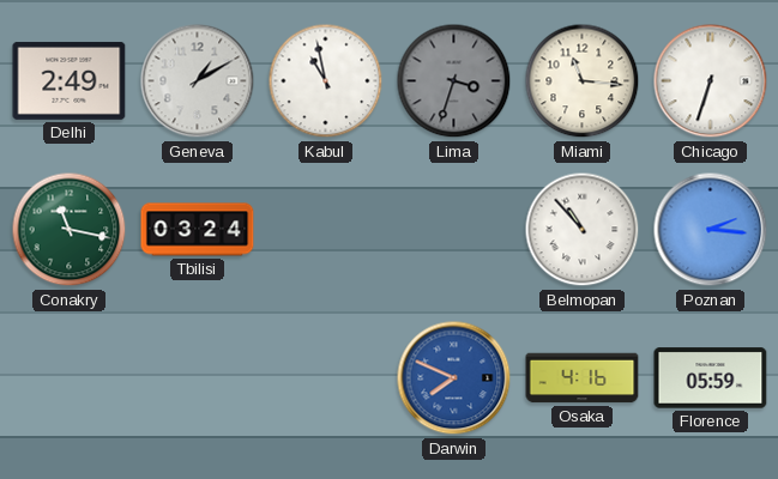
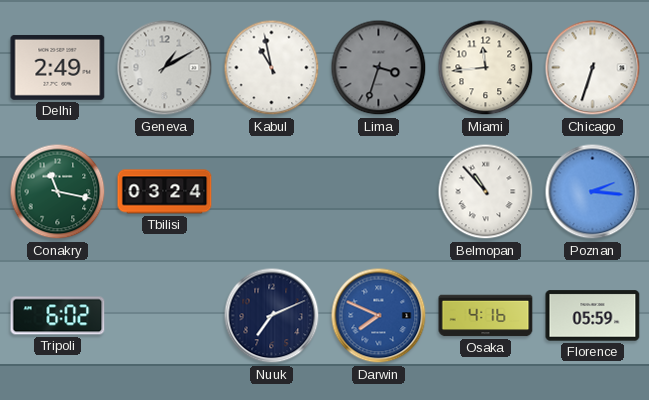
Miami: 11:16 -> 11:44
Tripoli: none -> 6:02
Nuuk: none -> 7:11
